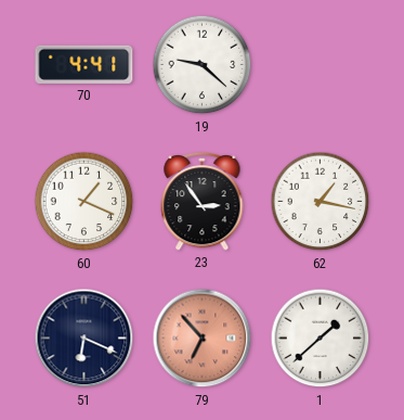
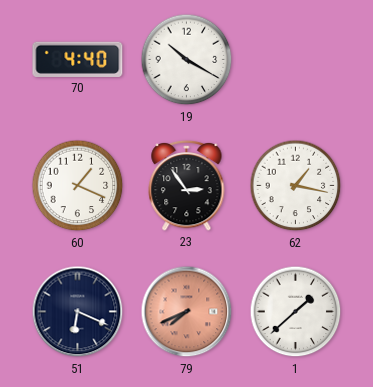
70: 4:41 -> 4:40
19: 9:22 -> 10:20
79: 6:53 -> 7:41
